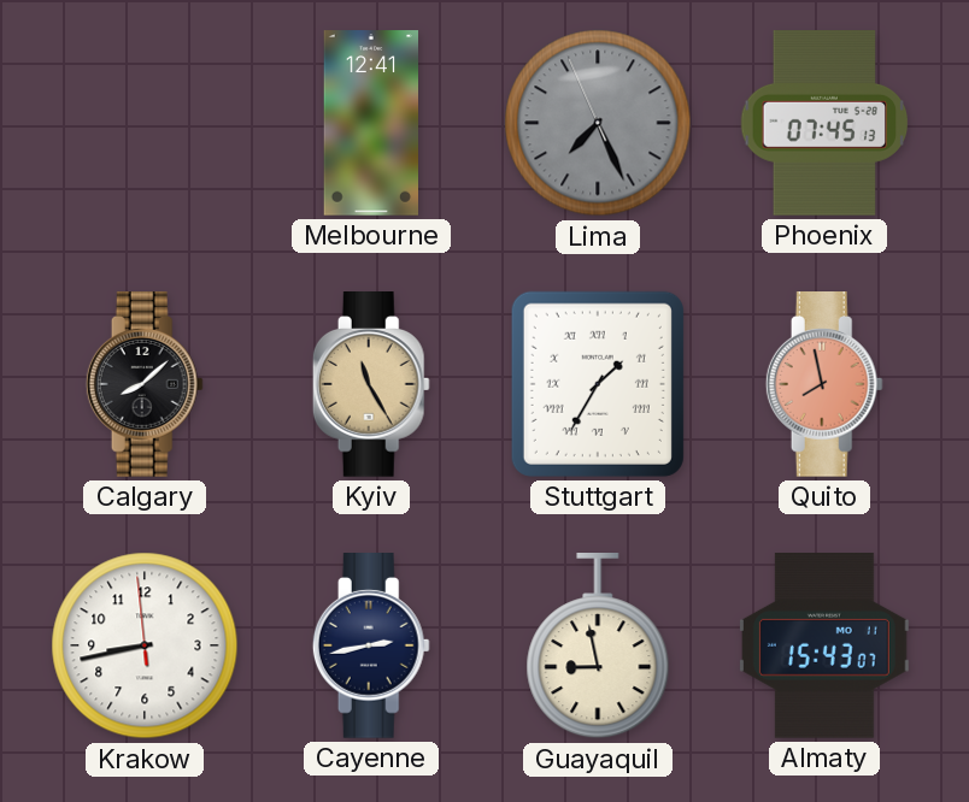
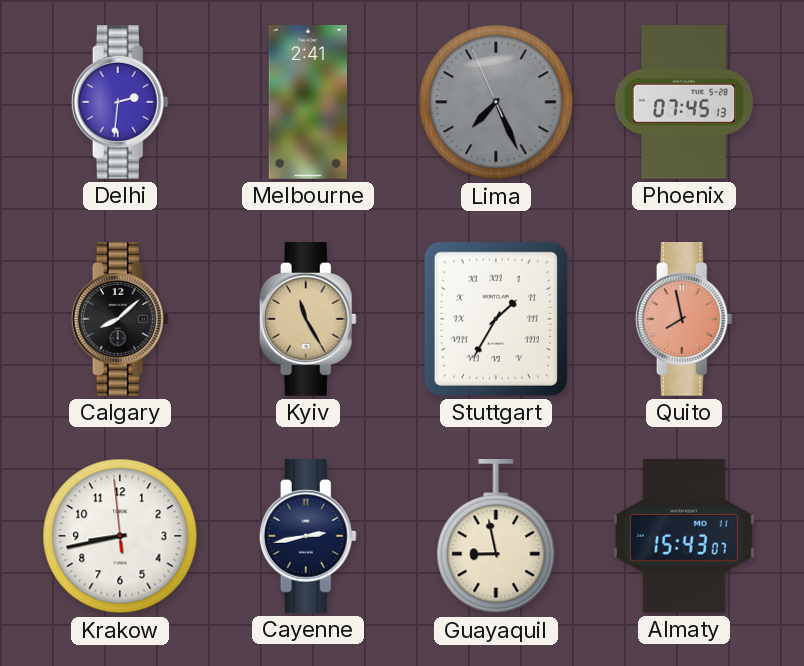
Delhi: none -> 2:31
Melbourne: 12:41 -> 2:41
